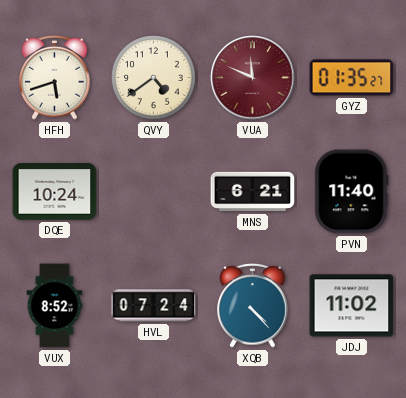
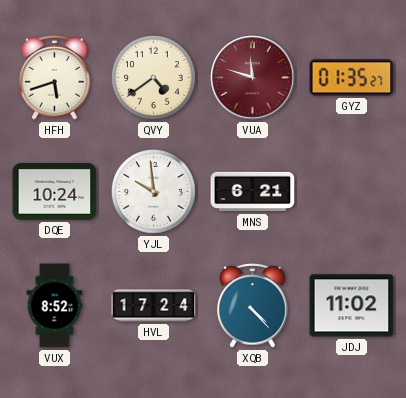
VUA: 11:49 -> 11:48
YJL: none -> 9:59
PVN: 11:40 -> none
HVL: 07:24 -> 17:24
